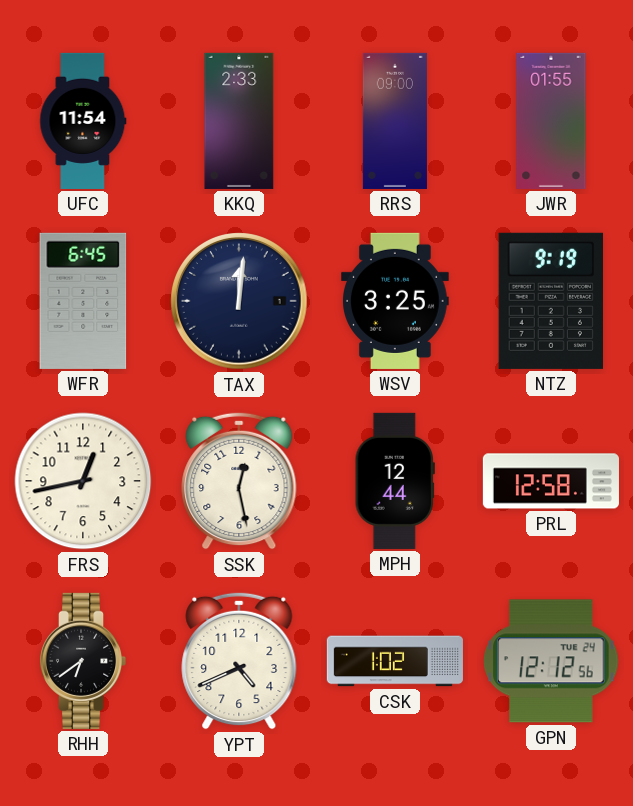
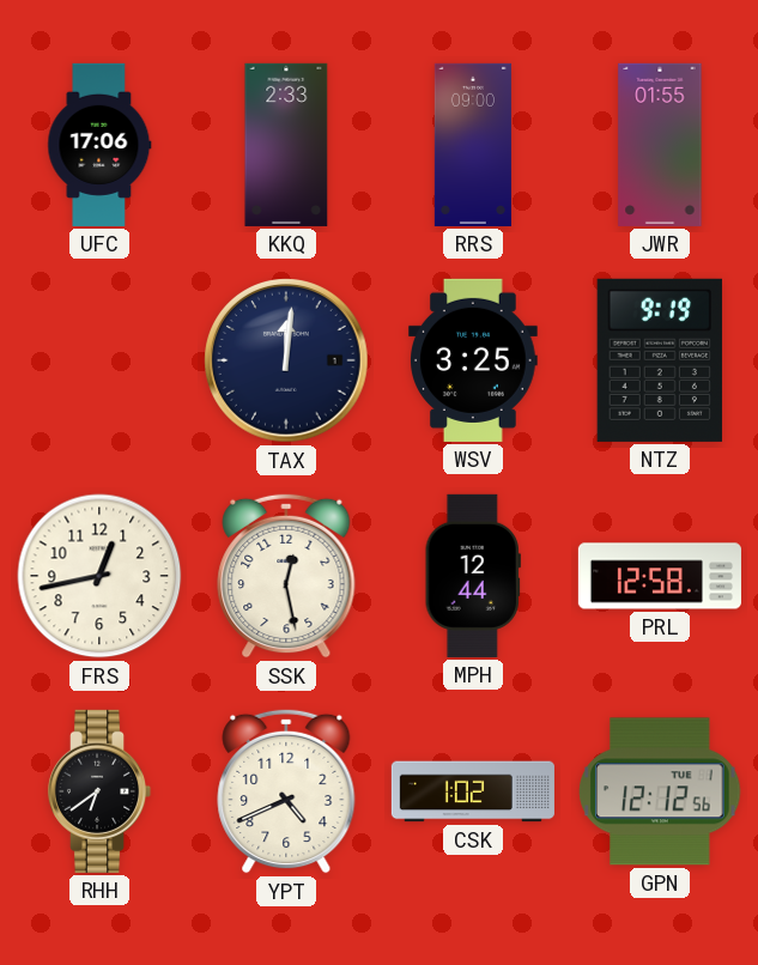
UFC: 11:54 -> 17:06
WFR: 6:45 -> none
GPN date: TUE 24 -> TUE 1
